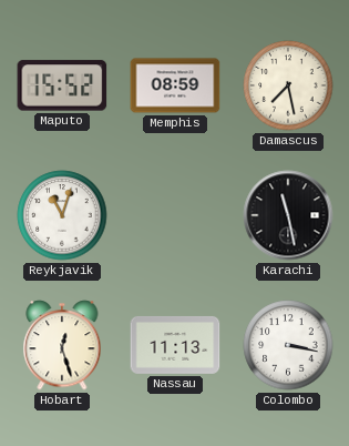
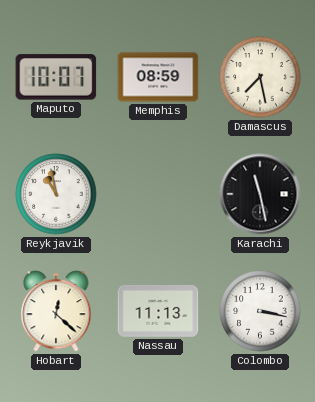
Maputo: 15:52 -> 10:07
Reykjavik: 11:03 -> 10:58
Hobart: 12:27 -> 12:22
